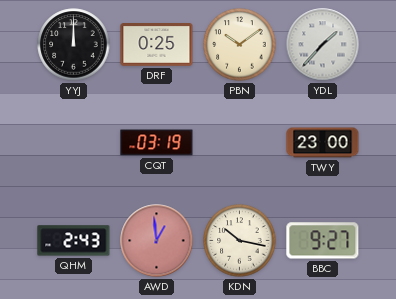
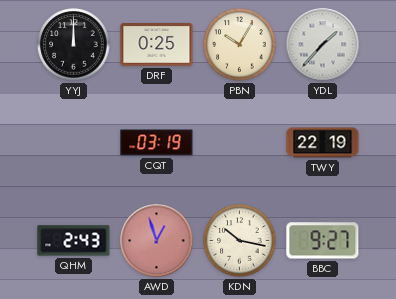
PBN: 10:09 -> 10:05
TWY: 23:00 -> 22:19
AWD: 12:59 -> 12:57
